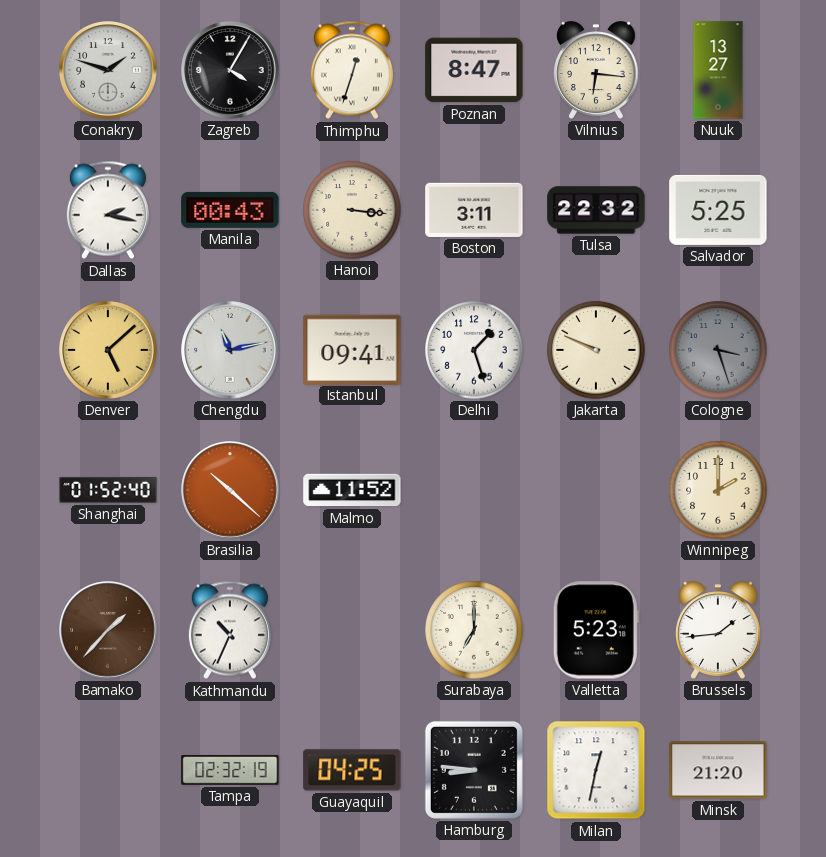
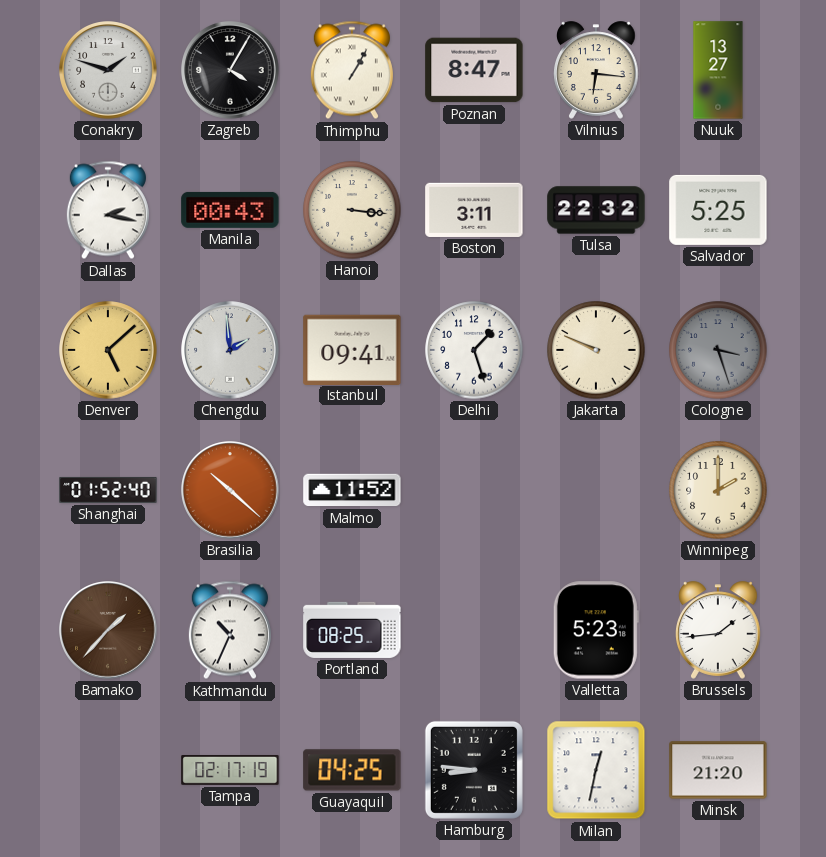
Thimphu: 12:33 -> 1:05
Chengdu: 11:13 -> 1:59
Portland: none -> 08:25
Surabaya: 7:00 -> none
Tampa: 02:32 -> 02:17
